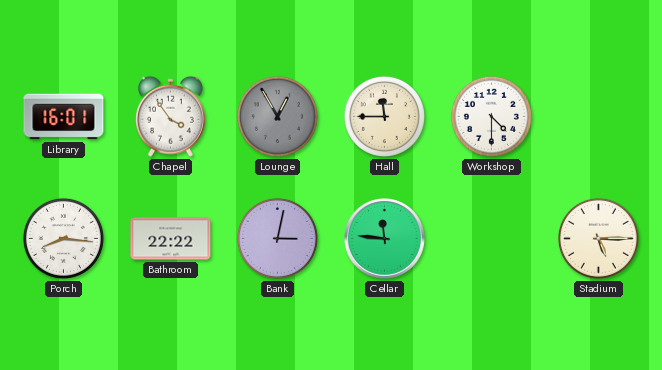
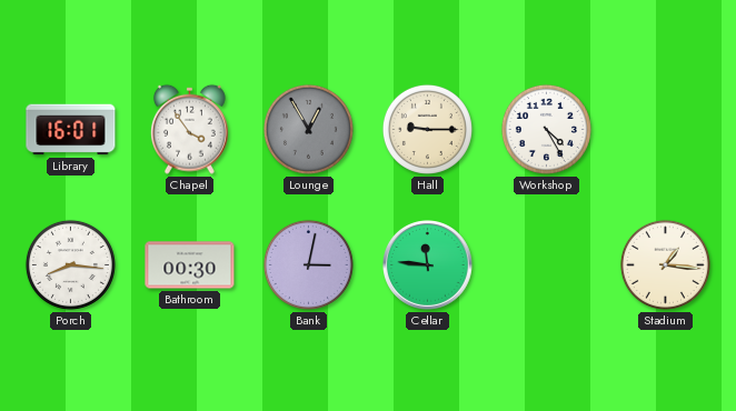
Hall: 11:45 -> 9:15
Workshop: 4:30 -> 4:25
Bathroom: 22:22 -> 00:30
Stadium: 5:15 -> 1:16
